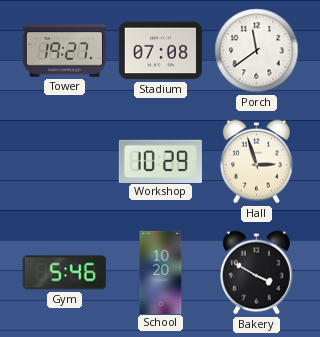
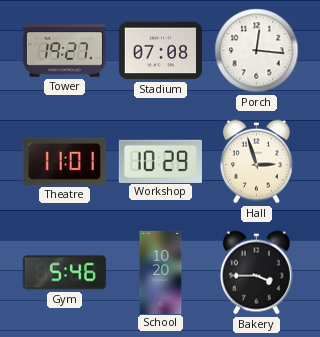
Porch: 11:39 -> 12:16
Theatre: none -> 11:01
Bakery: 3:50 -> 3:45
